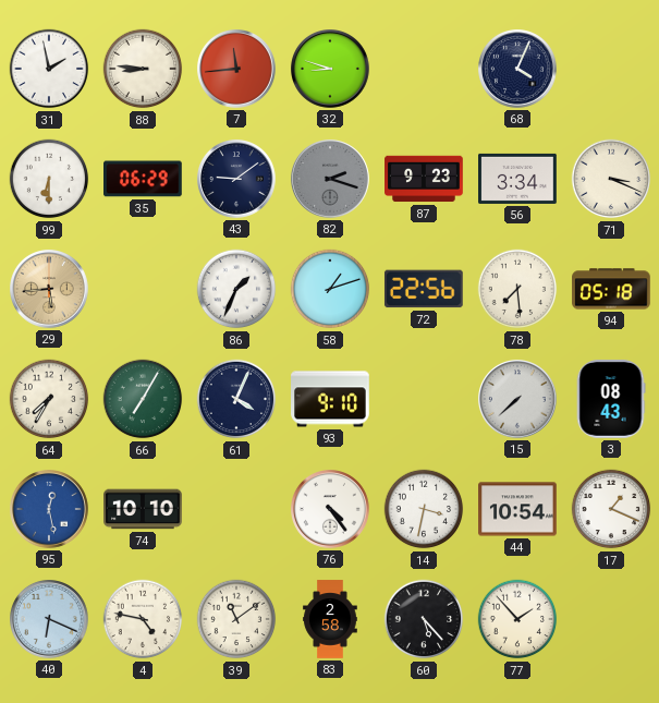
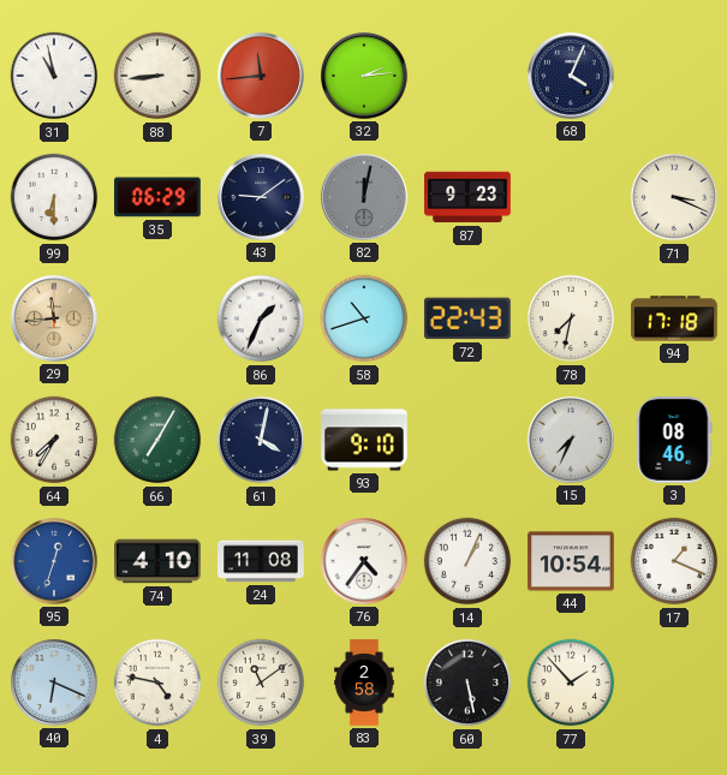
31: 1:58 -> 10:58
88: 8:46 -> 8:44
32: 8:48 -> 2:14
82: 2:18 -> 12:02
56: 3:34 -> none
29: 5:44 -> 11:44
58: 1:12 -> 10:42
72: 22:56 -> 22:43
78: 7:29 -> 7:32
94: 05:18 -> 17:18
61: 4:04 -> 4:02
15: 7:38 -> 7:34
3: 08:43 -> 08:46
95: 12:28 -> 12:33
74: 10:10 -> 4:10
24: none -> 11:08
76: 4:24 -> 4:36
14: 3:32 -> 1:04
60: 5:23 -> 5:28
